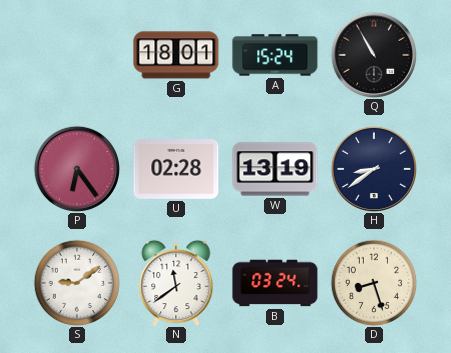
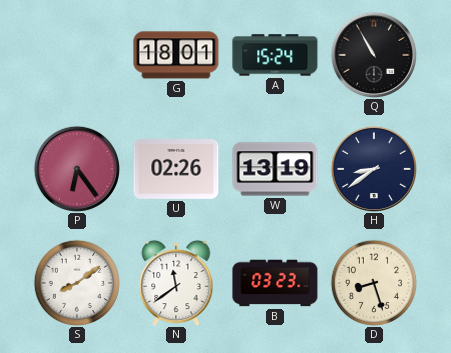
U: 02:28 -> 02:26
S: 9:09 -> 8:09
B: 03:24 -> 03:23
